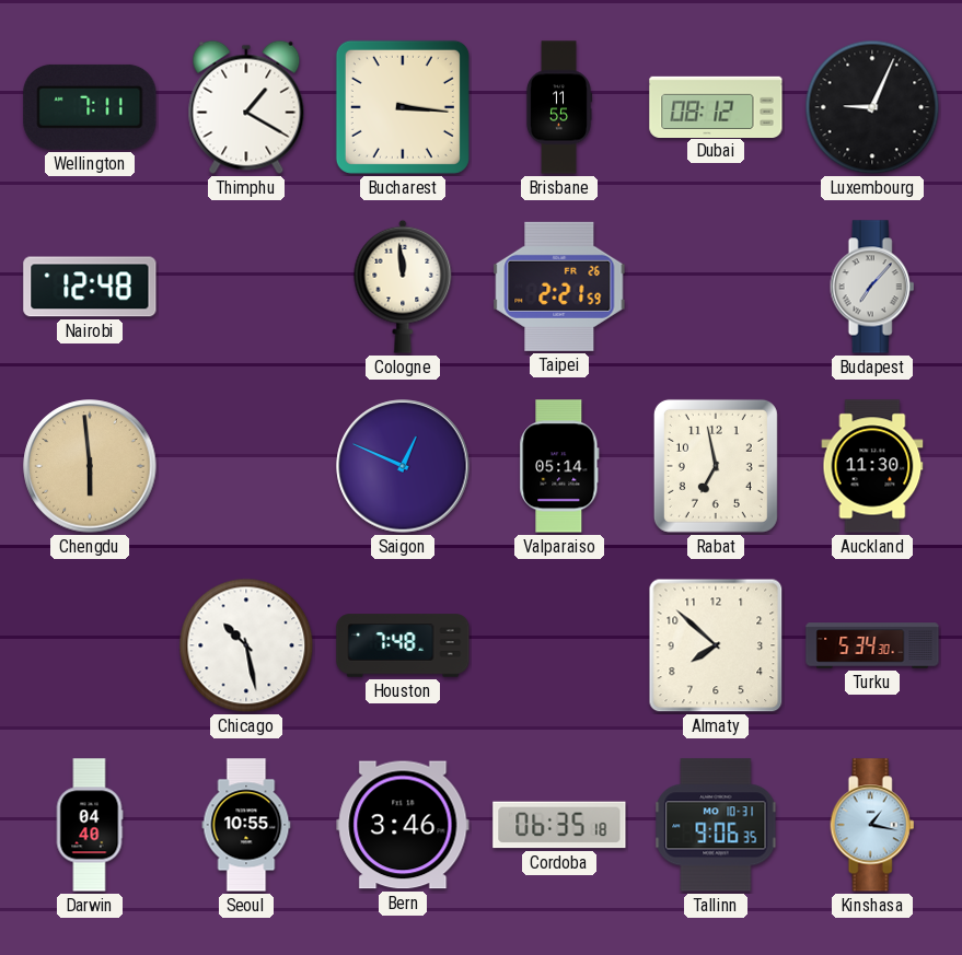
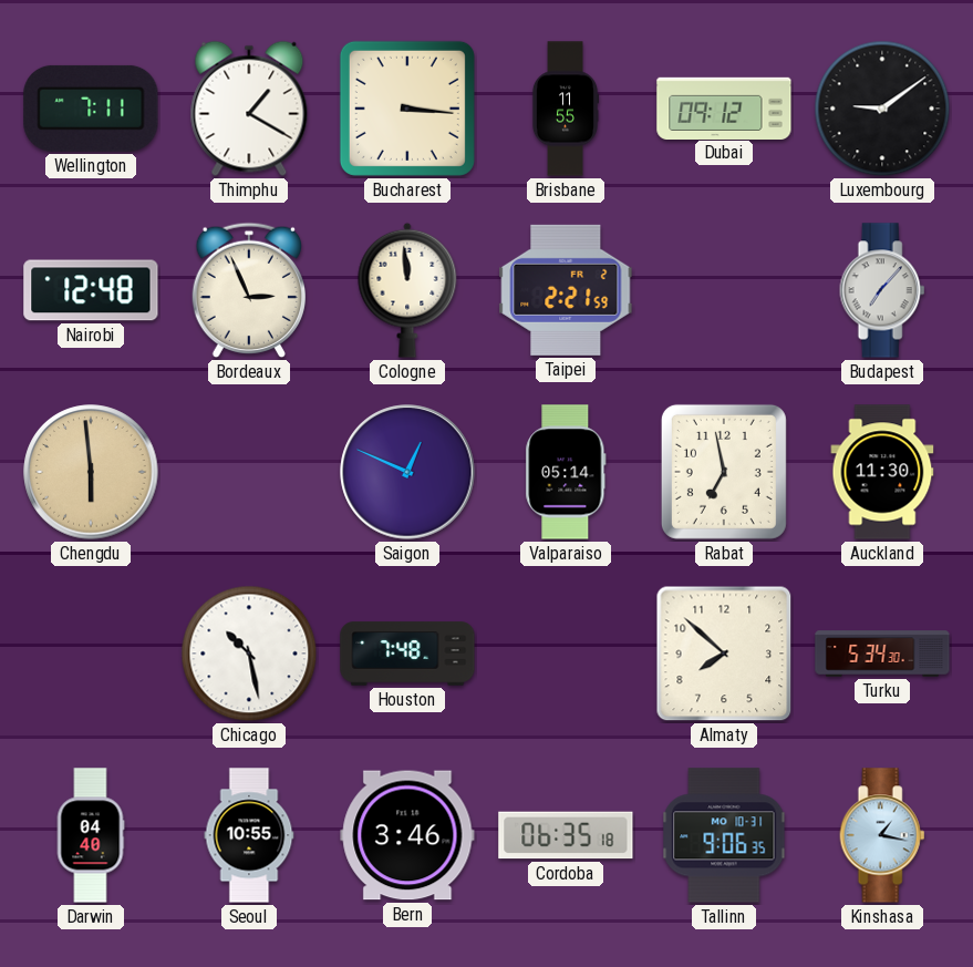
Dubai: 08:12 -> 09:12
Luxembourg: 9:04 -> 9:09
Bordeaux: none -> 2:56
Taipei date: FR 26 -> FR 2
